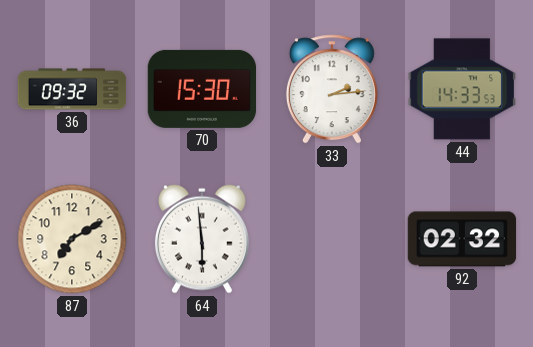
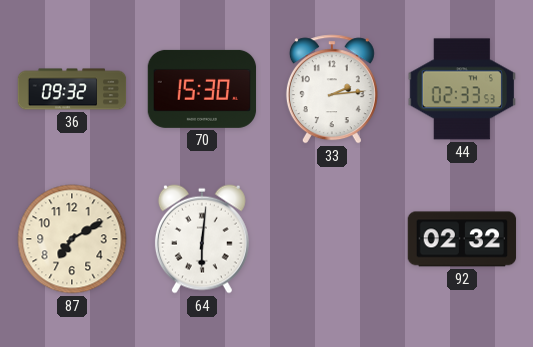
44: 14:33 -> 02:33
64: 5:59 -> 6:01
